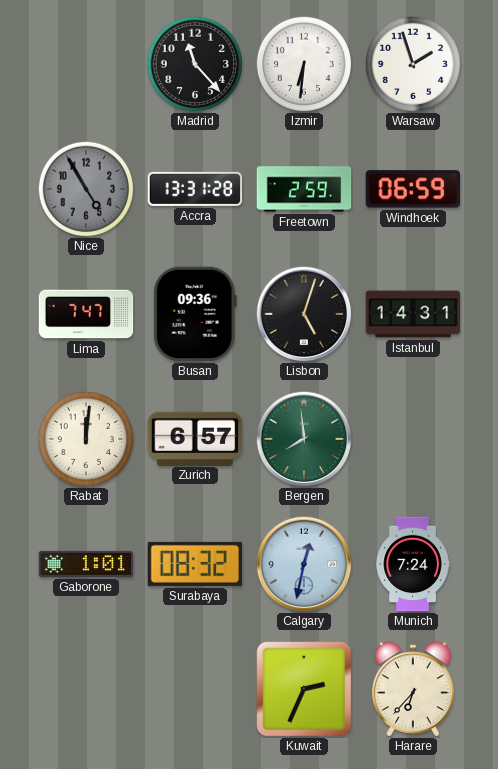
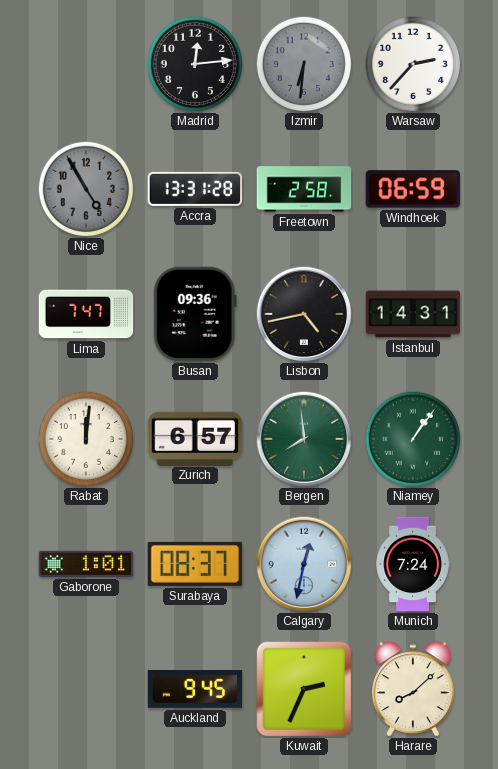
Madrid: 11:23 -> 12:14
Izmir dial: white -> grey
Warsaw: 1:57 -> 2:37
Freetown: 2:59 -> 2:58
Lisbon: 5:03 -> 4:43
Niamey: none -> 1:06
Surabaya: 08:32 -> 08:37
Auckland: none -> 9:45
Harare: 6:37 -> 8:08
